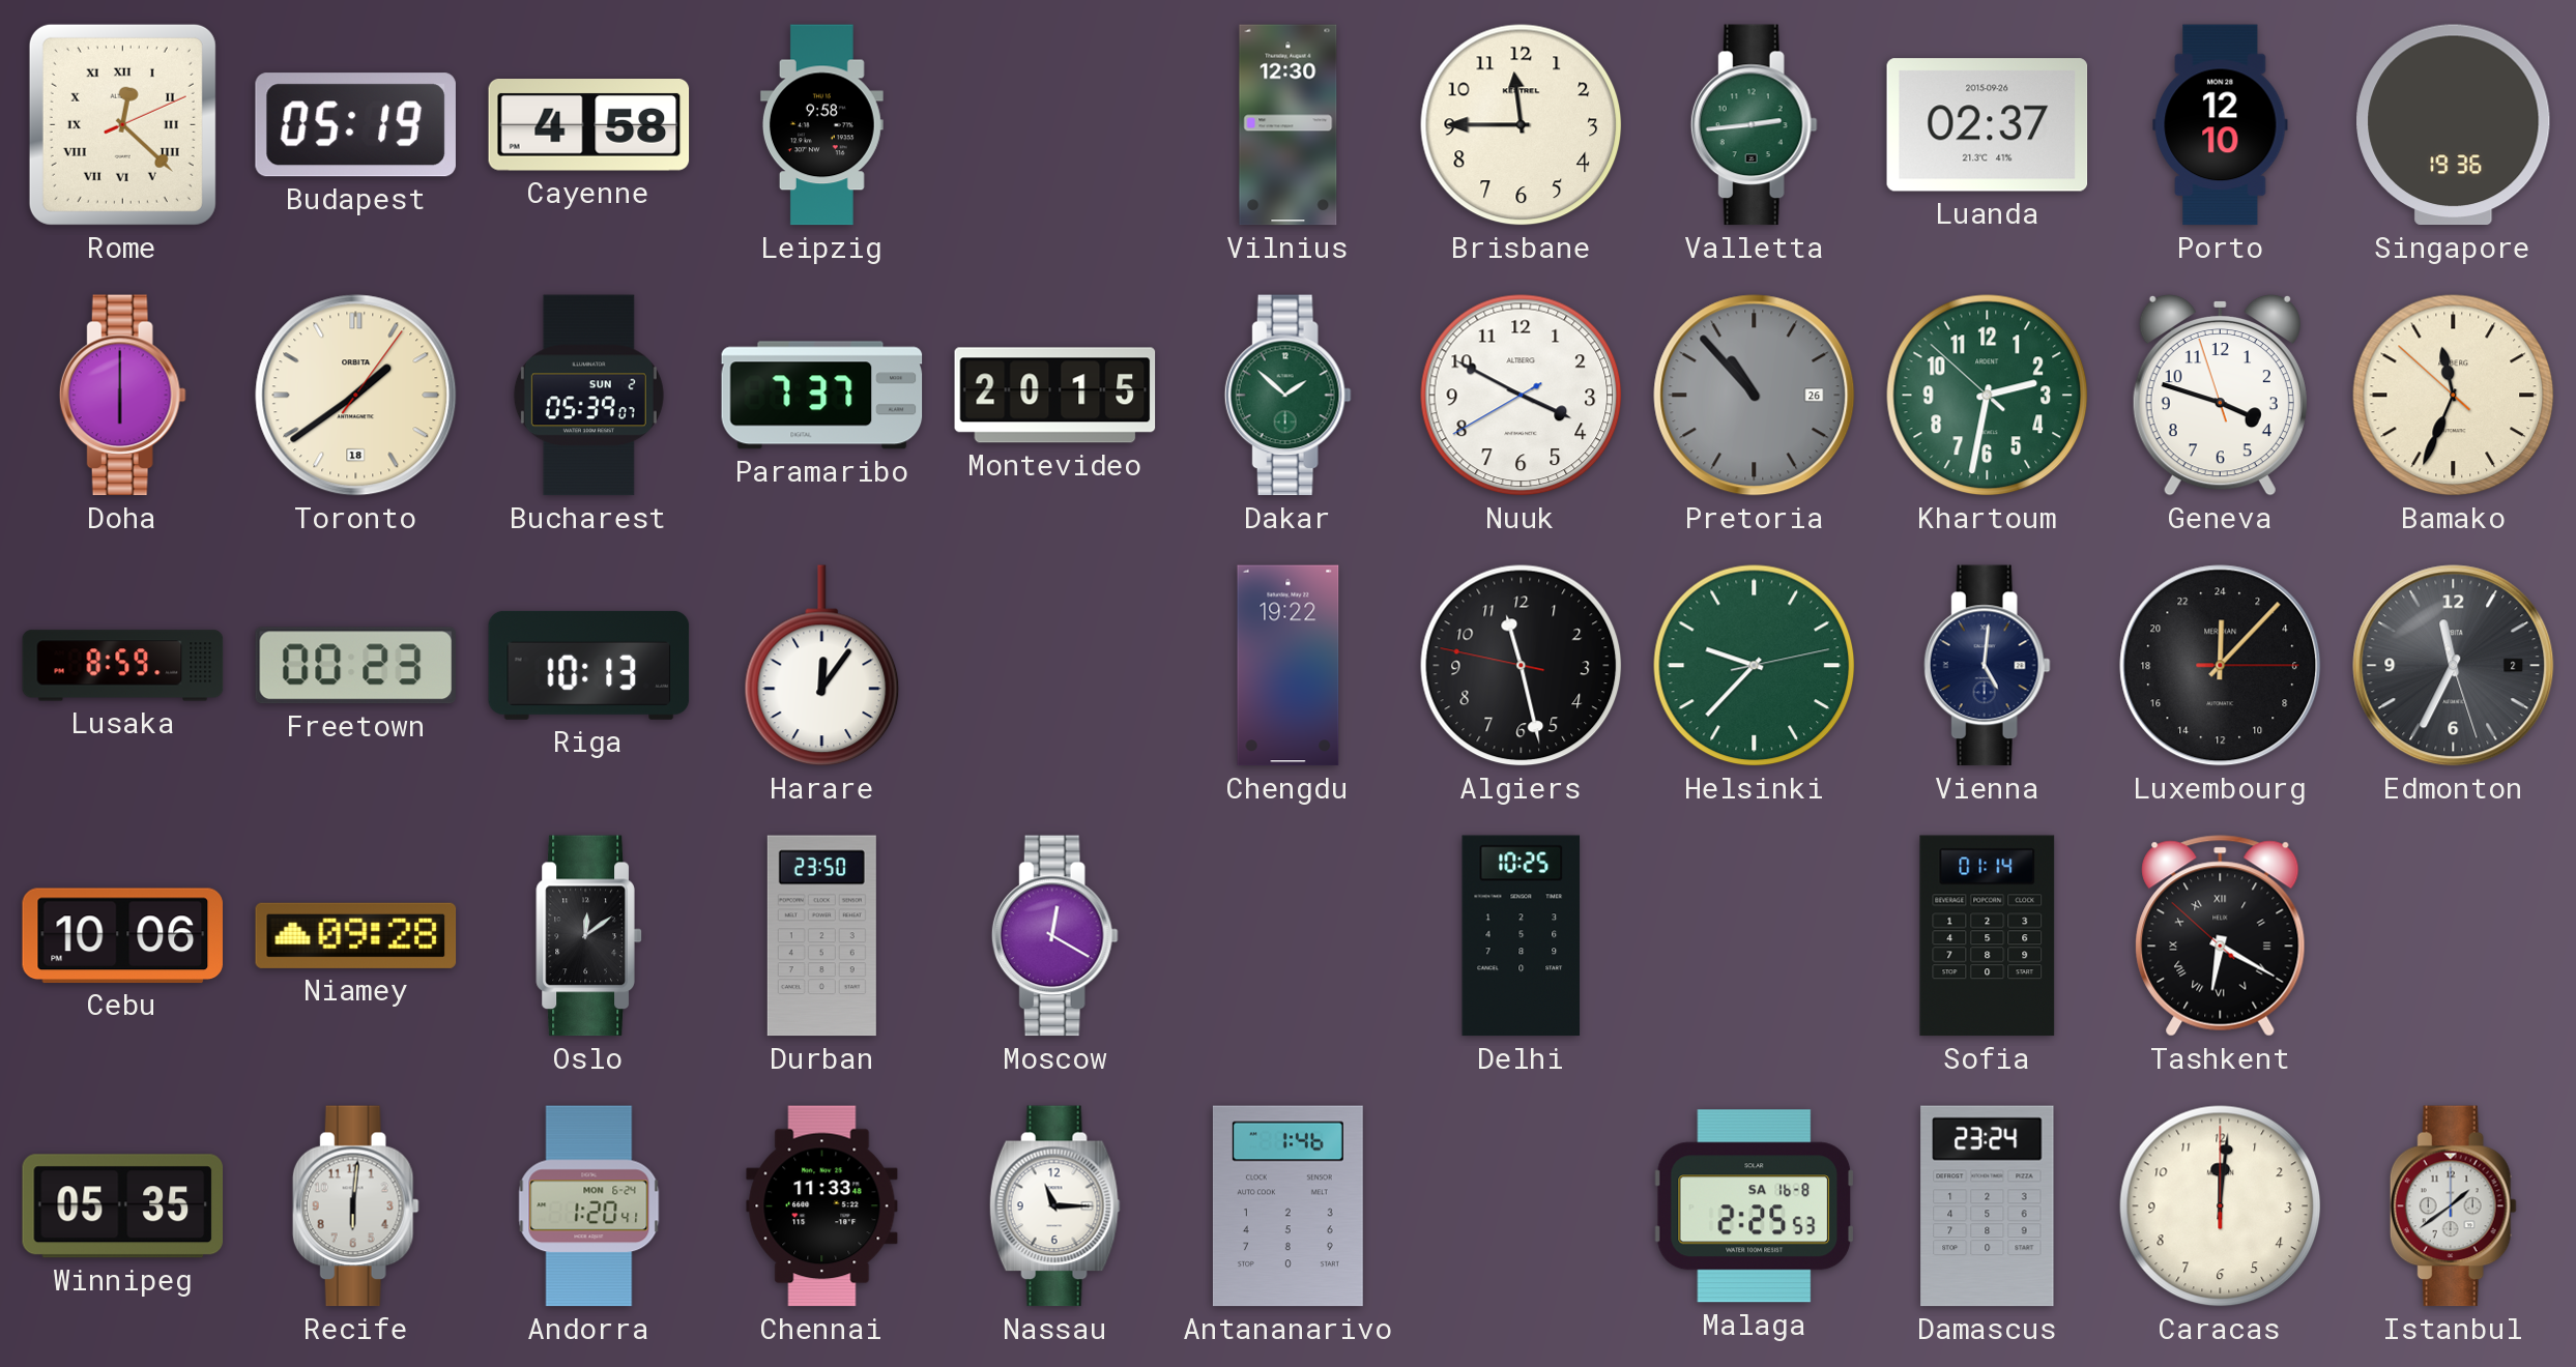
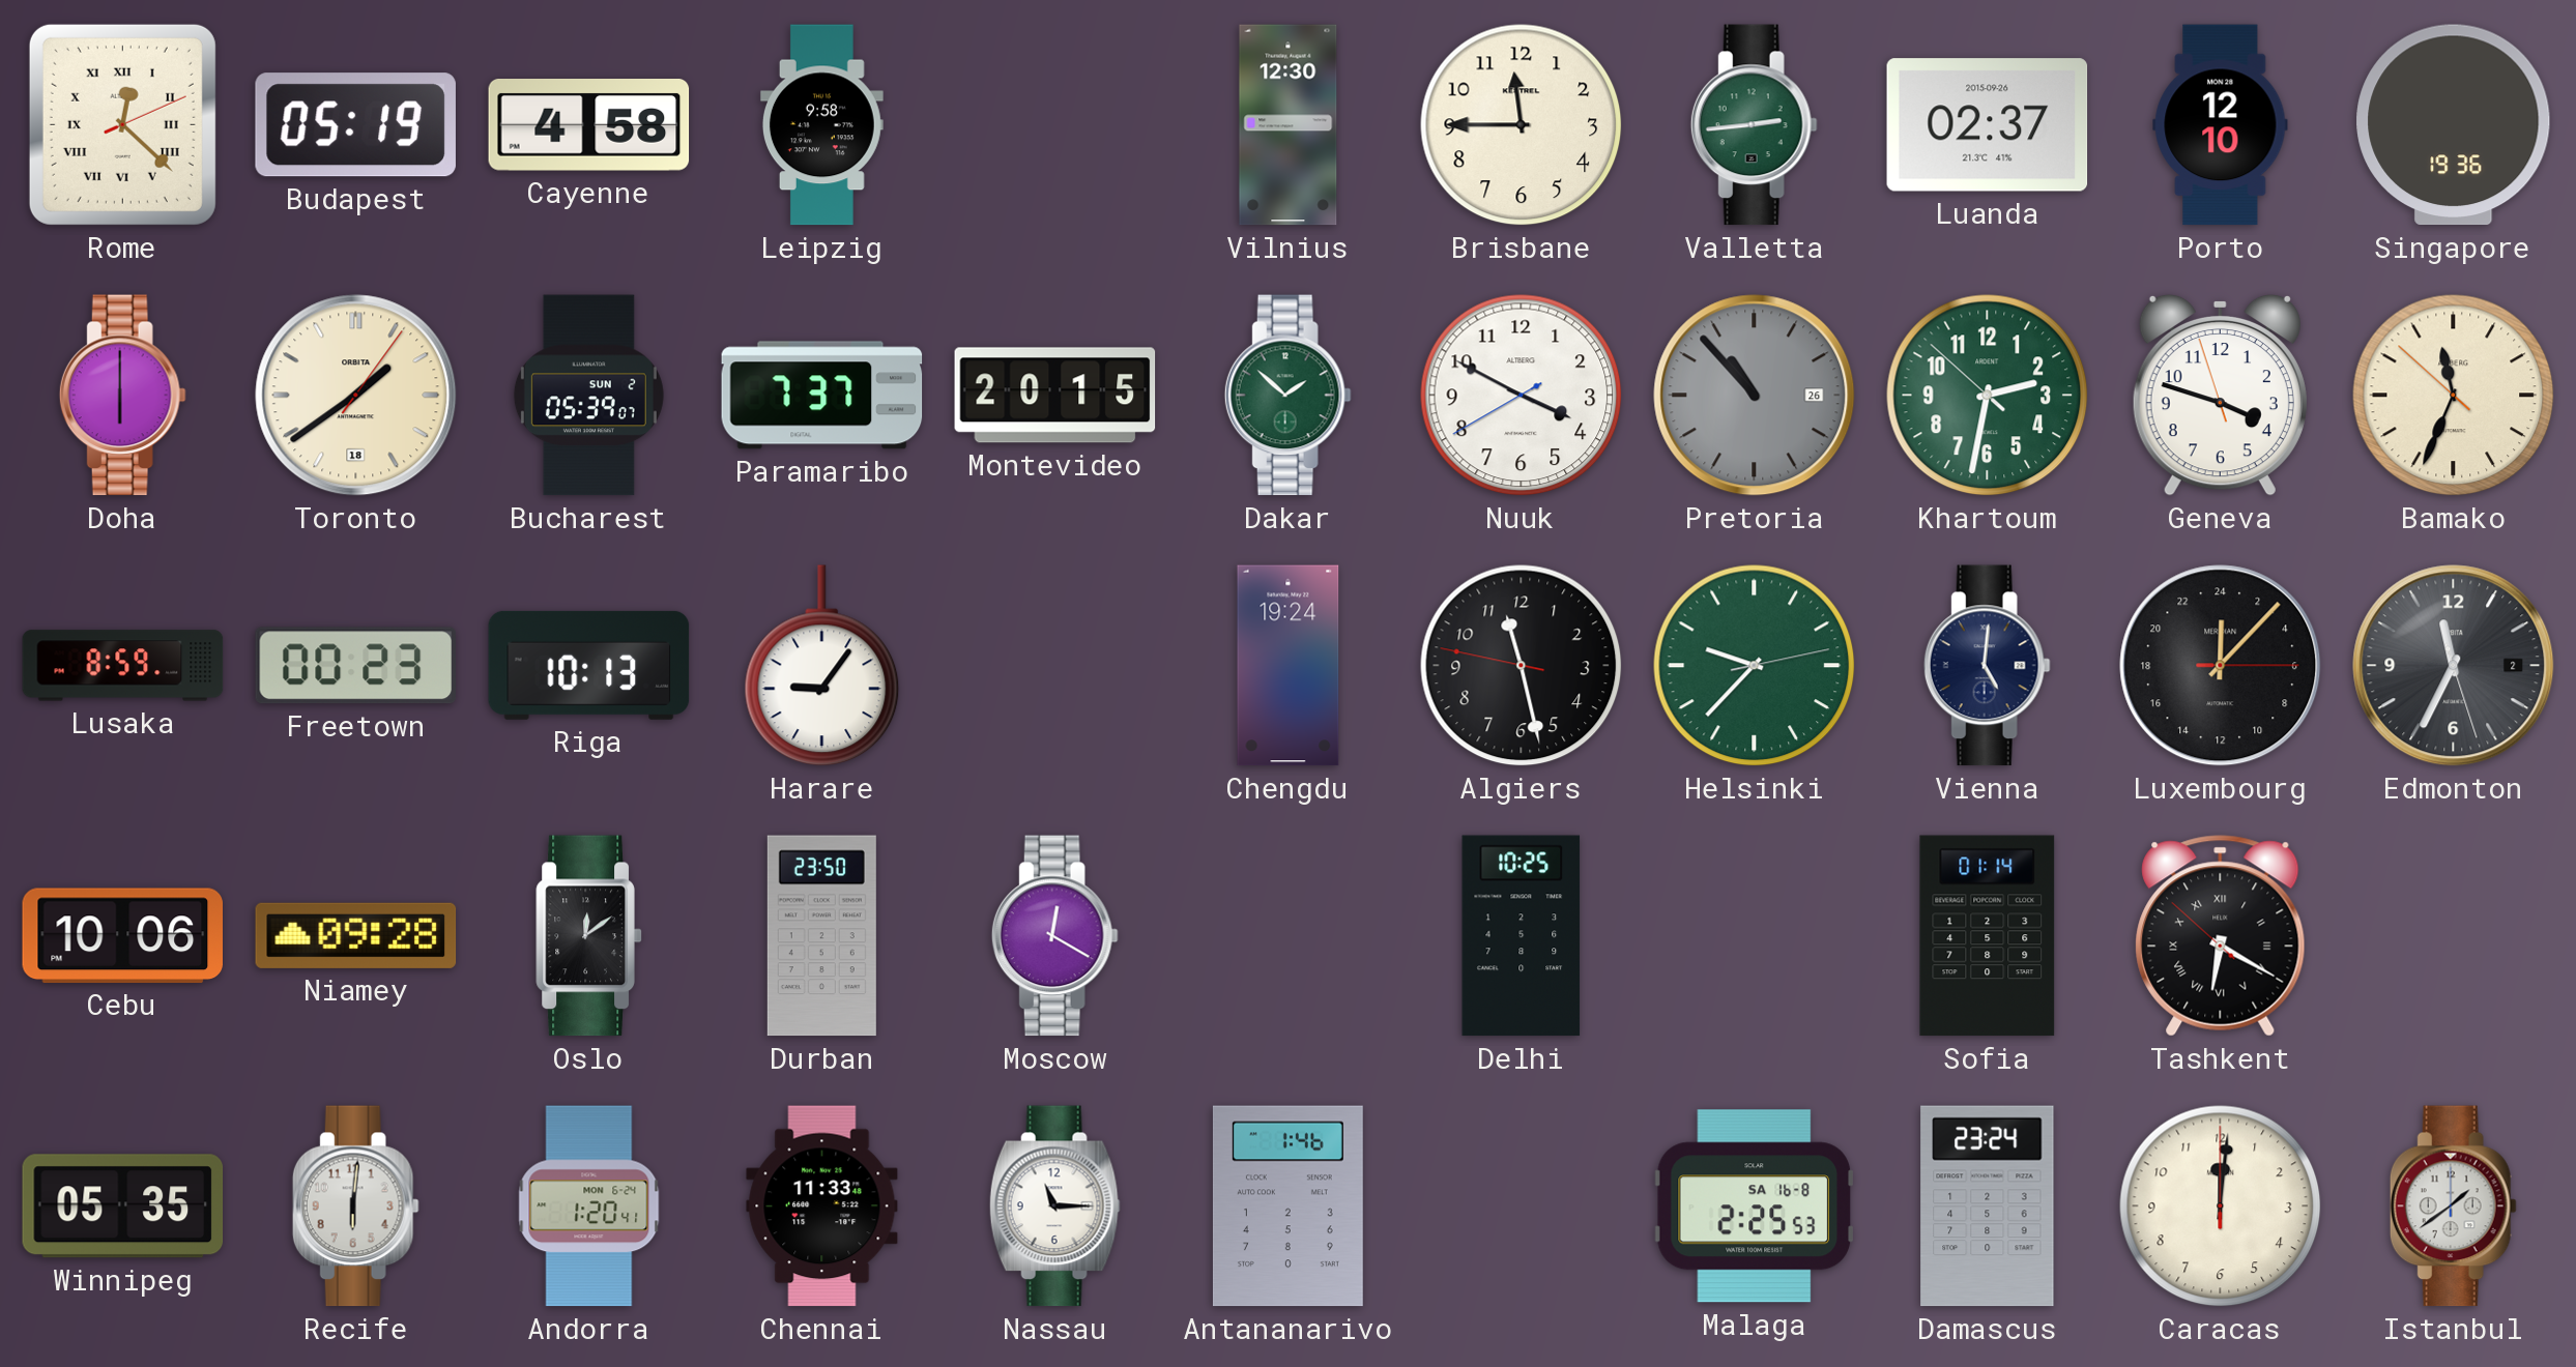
Harare: 12:06 -> 9:06
Chengdu: 19:22 -> 19:24
